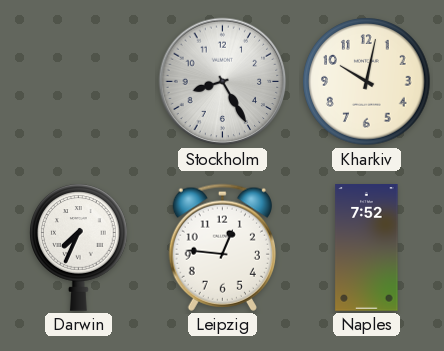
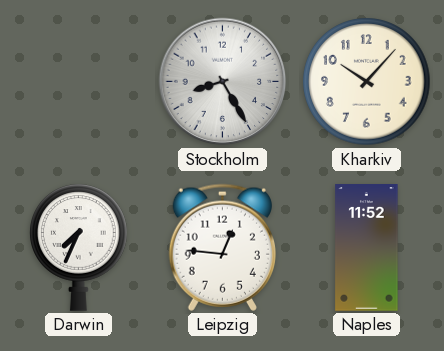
Kharkiv: 10:02 -> 10:07
Naples: 7:52 -> 11:52
